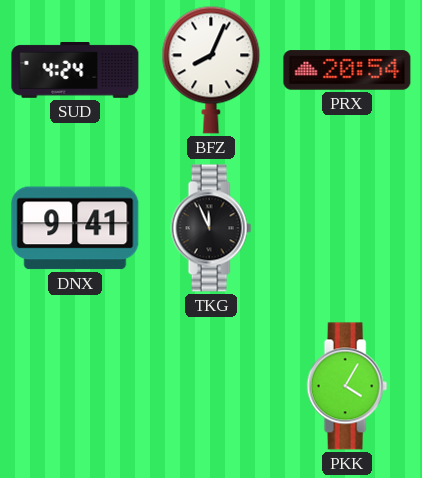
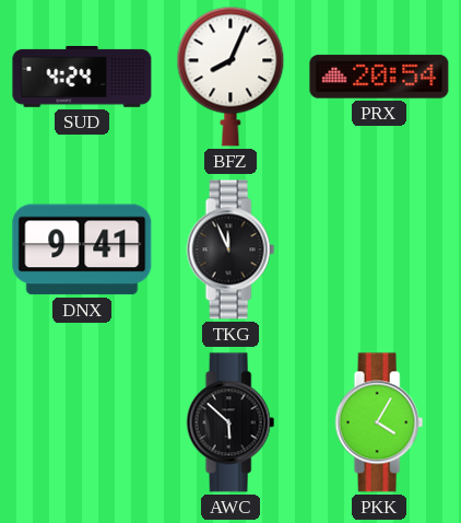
AWC: none -> 5:52
